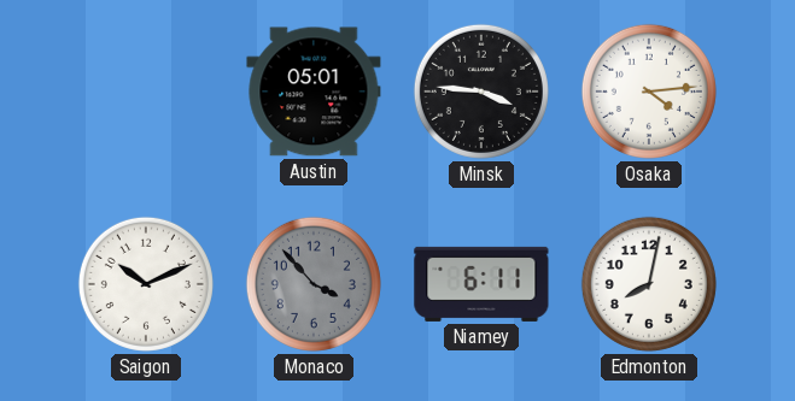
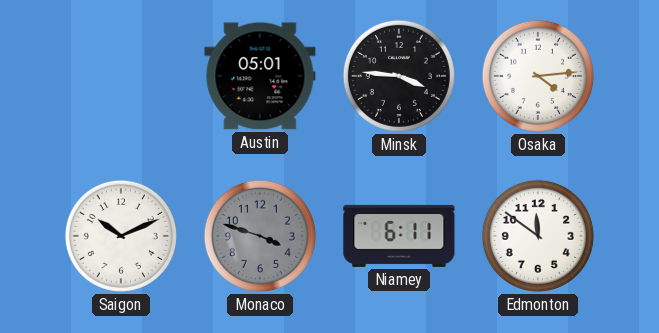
Monaco: 3:53 -> 3:48
Edmonton: 8:02 -> 11:51
